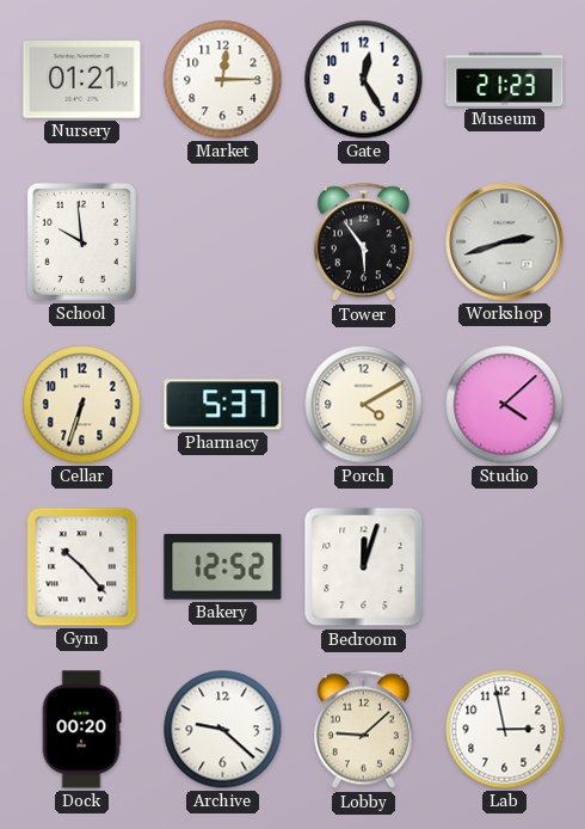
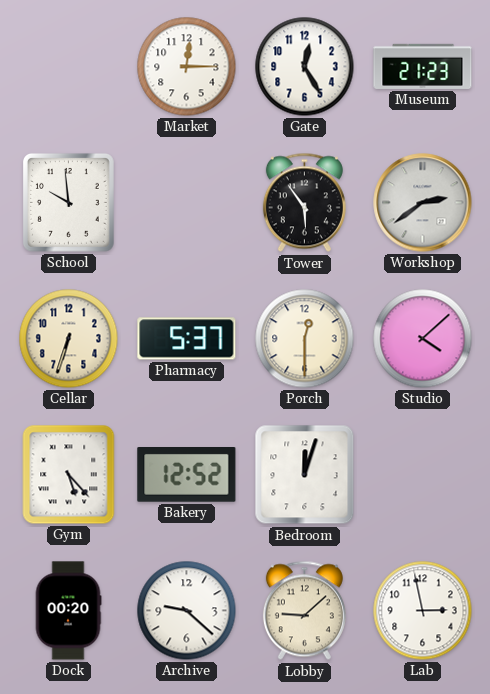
Nursery: 01:21 -> none
Workshop: 2:42 -> 2:39
Porch: 4:10 -> 12:30
Gym: 10:23 -> 5:23
